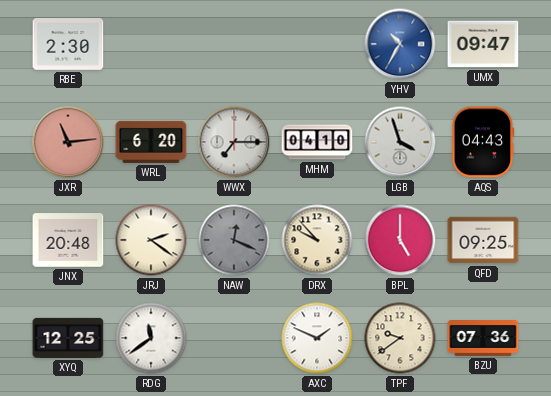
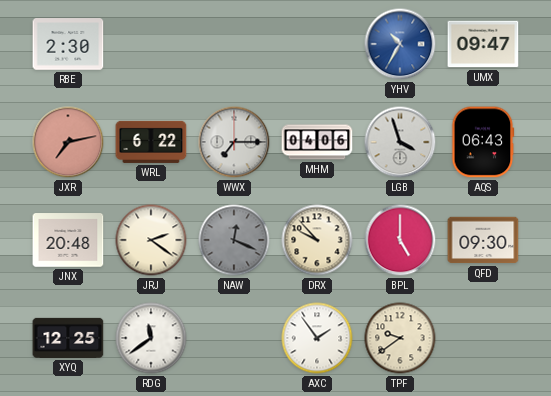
JXR: 11:14 -> 7:13
WRL: 6:20 -> 6:22
MHM: 04:10 -> 04:06
AQS: 04:43 -> 06:43
QFD: 09:25 -> 09:30
AXC: 1:49 -> 1:54
BZU: 07:36 -> none
